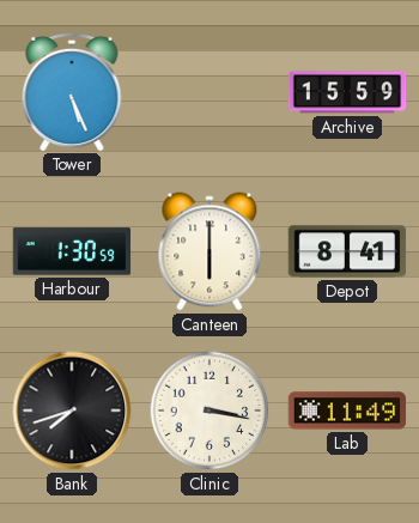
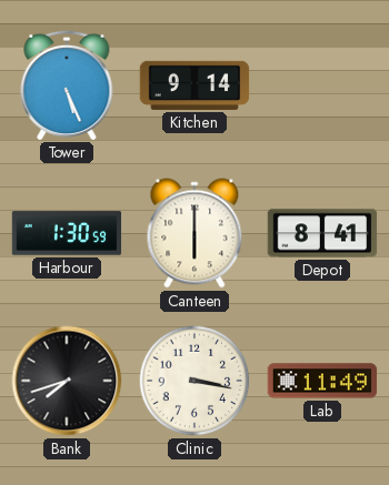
Kitchen: none -> 9:14
Archive: 15:59 -> none
